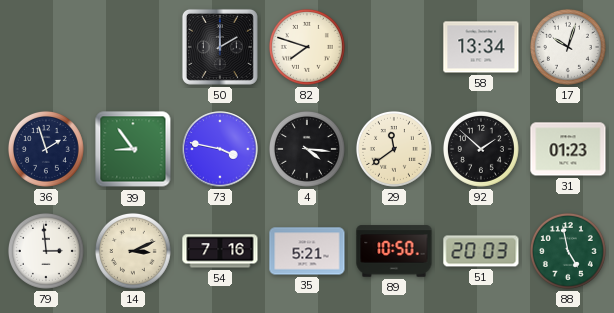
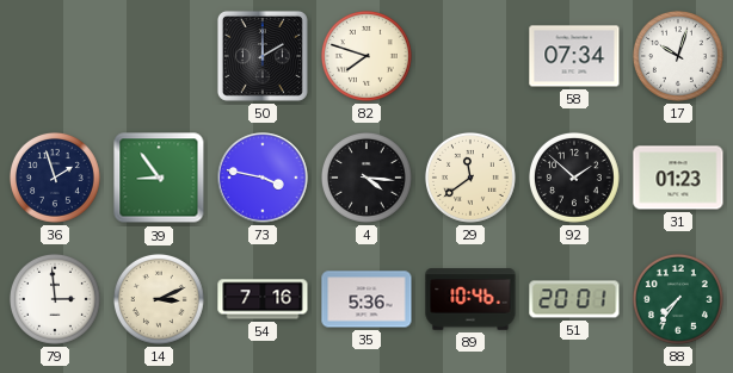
58: 13:34 -> 07:34
35: 5:21 -> 5:36
89: 10:50 -> 10:46
51: 20:03 -> 20:01
88: 4:58 -> 7:36
